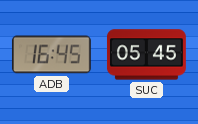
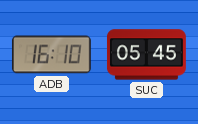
ADB: 16:45 -> 16:10
